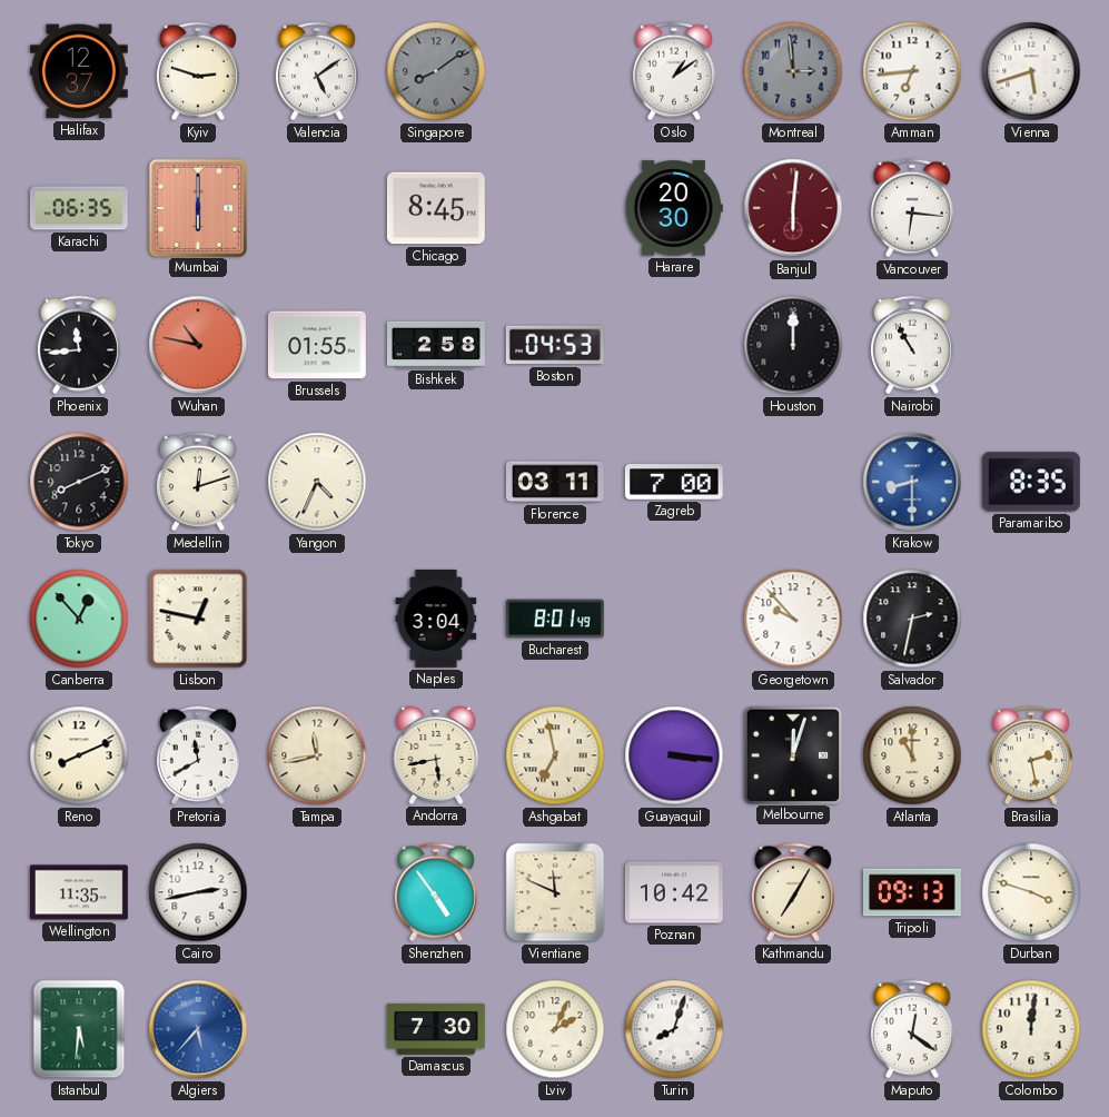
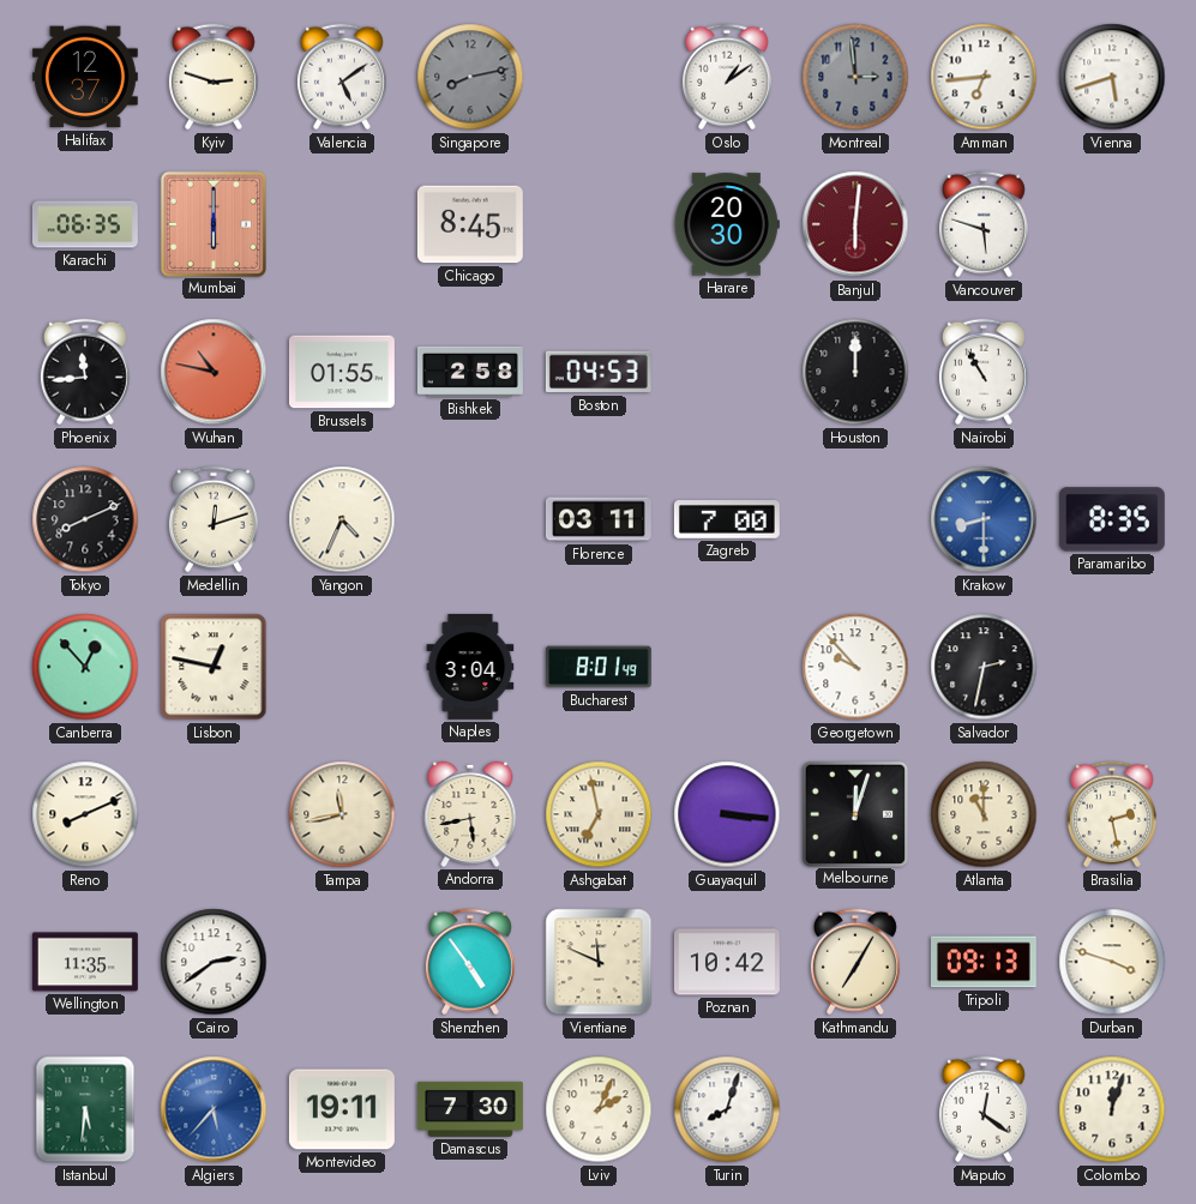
Singapore: 8:09 -> 8:13
Vancouver: 6:16 -> 5:48
Pretoria: 11:40 -> none
Cairo: 2:43 -> 2:39
Montevideo: none -> 19:11
Colombo: 12:01 -> 12:03
